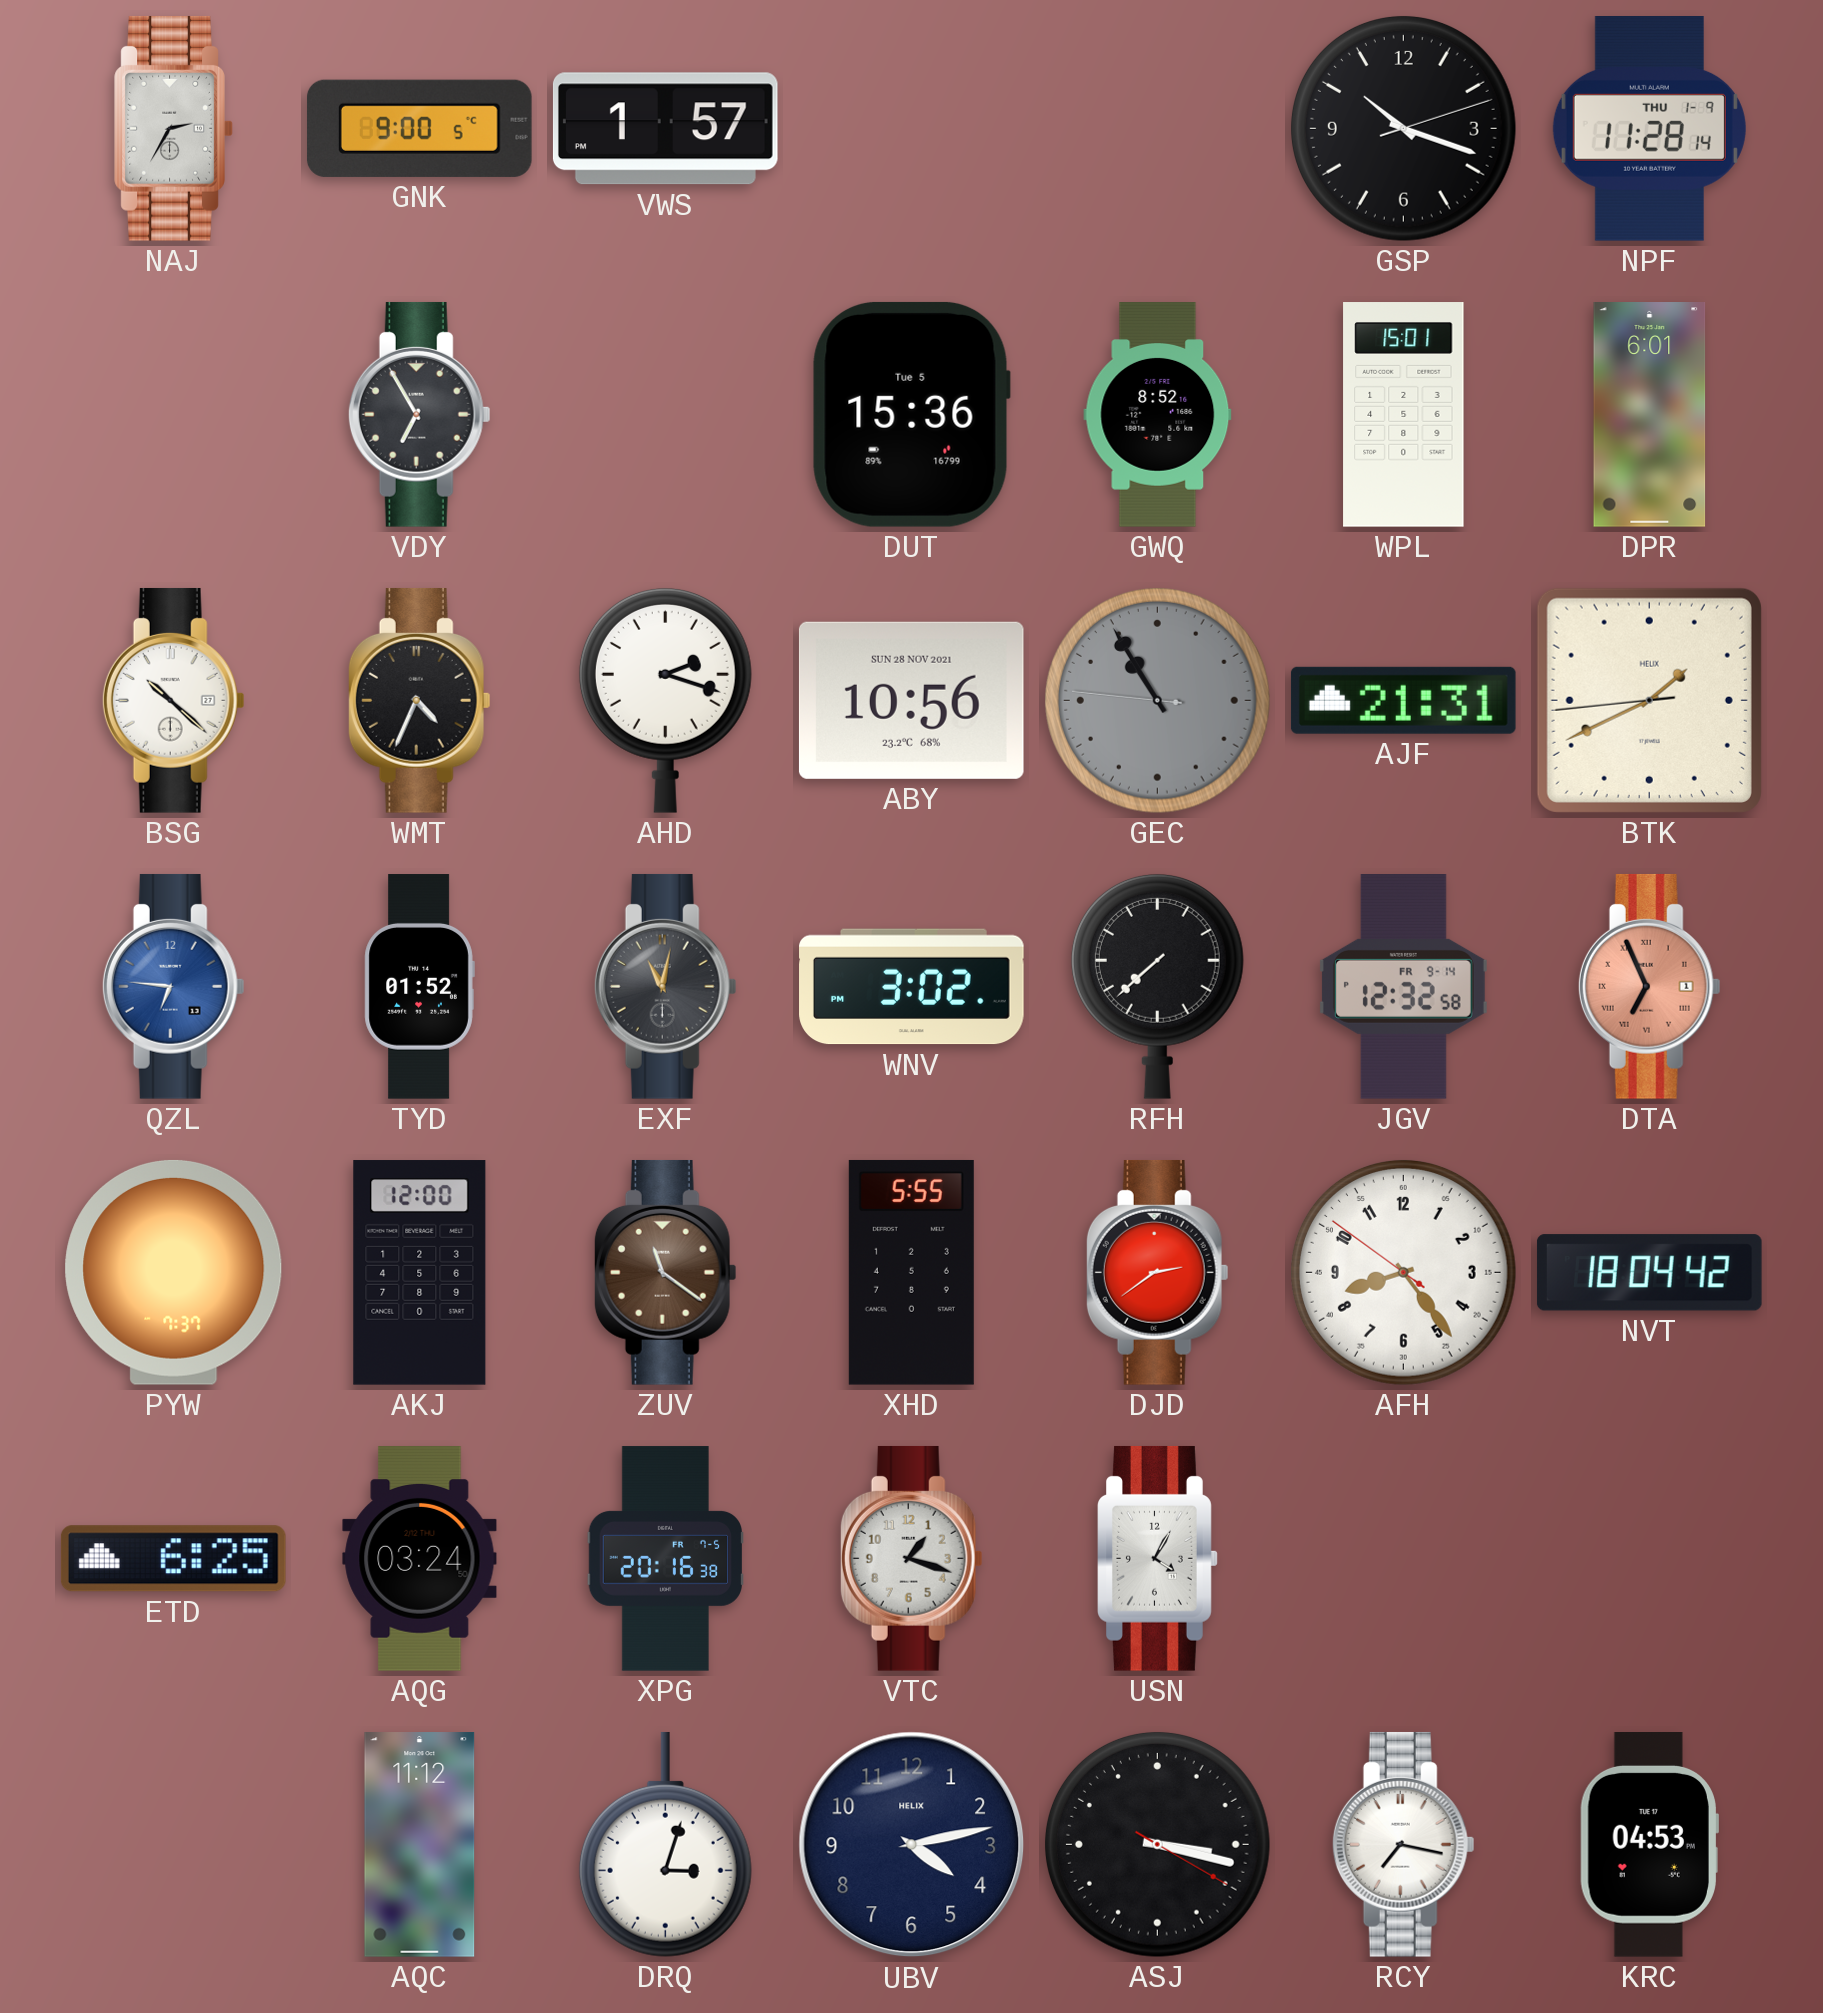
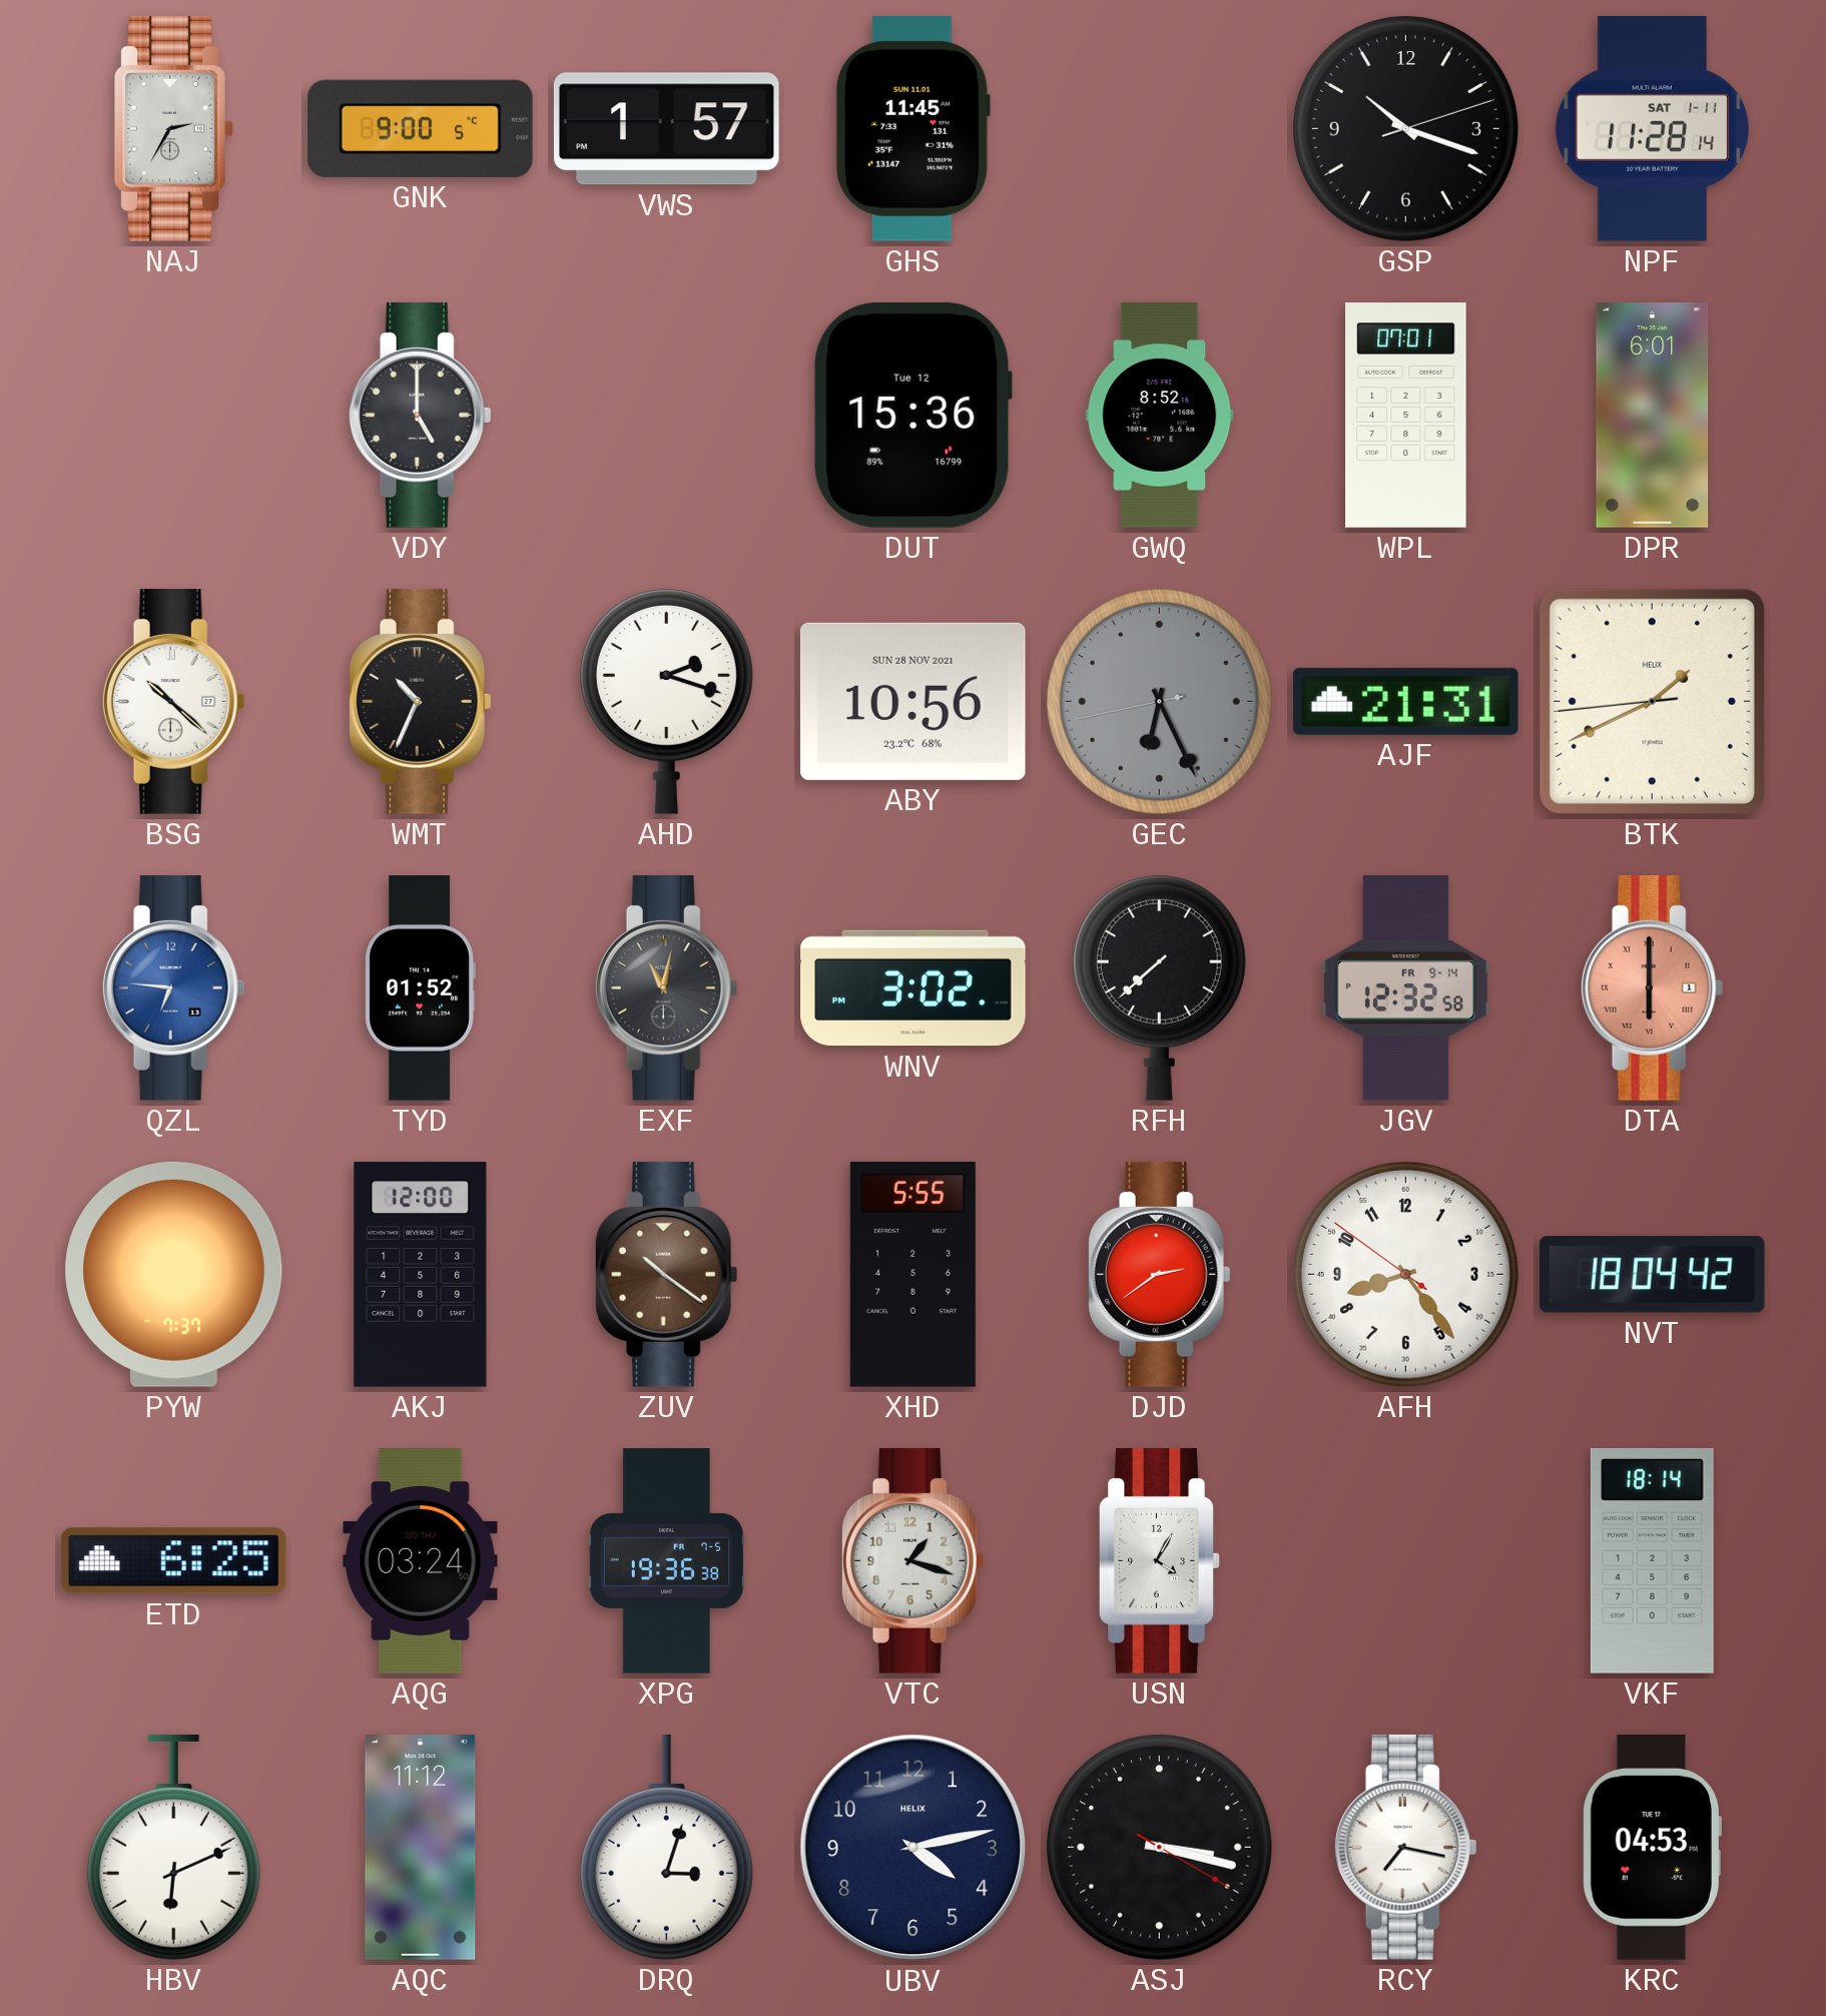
GHS: none -> 11:45
NPF date: THU 1-9 -> SAT 1-11
VDY: 6:55 -> 5:00
DUT date: Tue 5 -> Tue 12
WPL: 15:01 -> 07:01
WMT: 4:34 -> 10:34
GEC: 10:54 -> 6:25
DTA: 6:56 -> 6:00
ZUV: 11:21 -> 10:21
XPG: 20:16 -> 19:36
VKF: none -> 18:14
HBV: none -> 6:11
